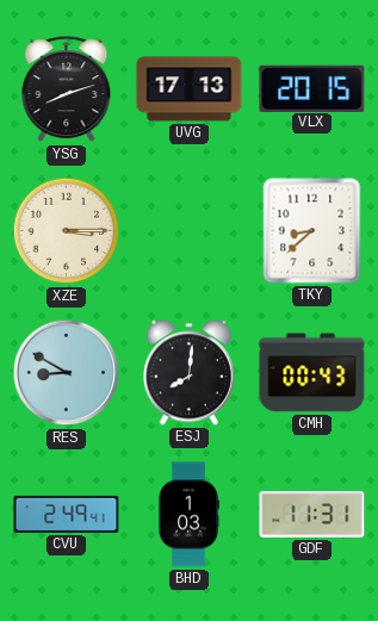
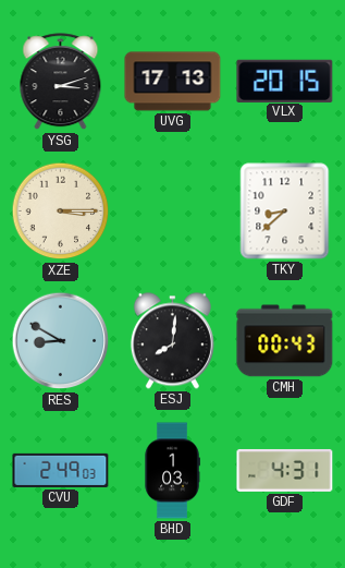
YSG: 8:12 -> 3:12
CVU: 2:49:41 -> 2:49:03
GDF: 11:31 -> 4:31
